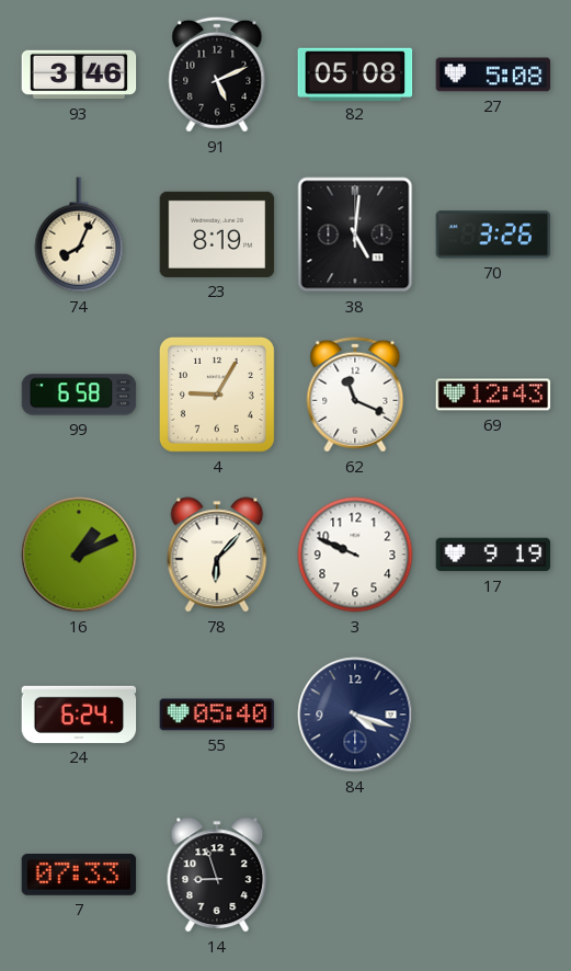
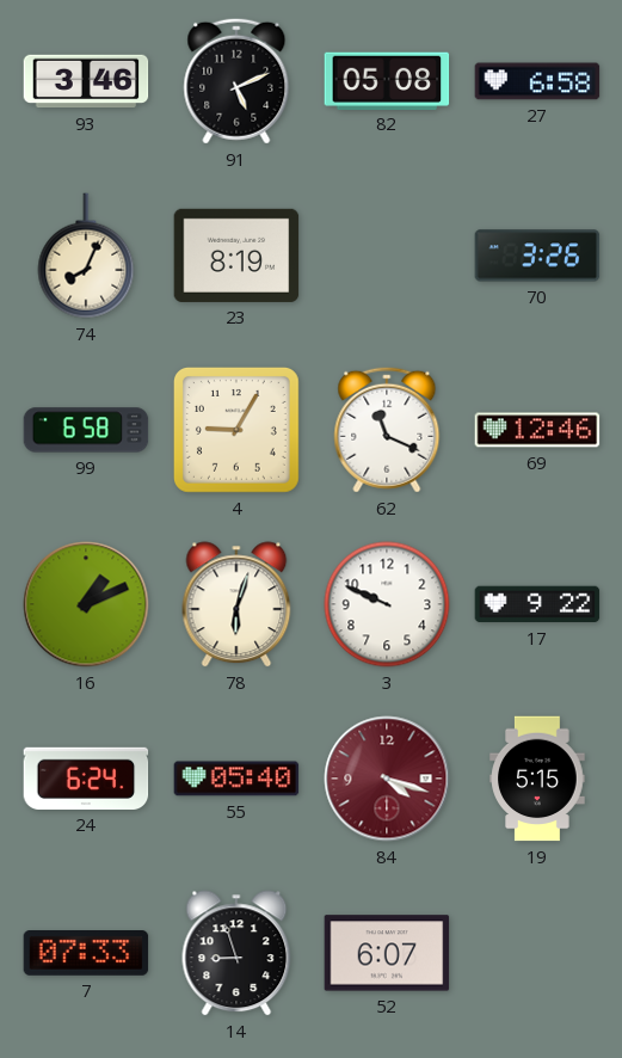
27: 5:08 -> 6:58
38: 5:01 -> none
69: 12:43 -> 12:46
78: 6:07 -> 6:03
17: 9:19 -> 9:22
84 dial: navy -> burgundy
19: none -> 5:15
52: none -> 6:07
